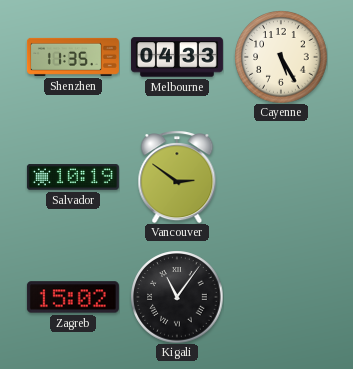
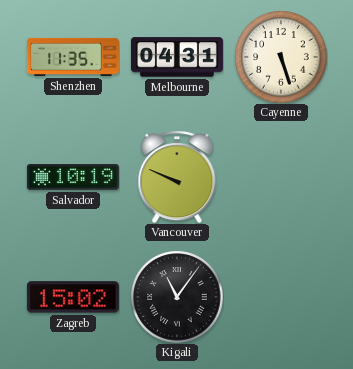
Melbourne: 04:33 -> 04:31
Cayenne: 5:25 -> 5:27
Vancouver: 2:51 -> 9:49
